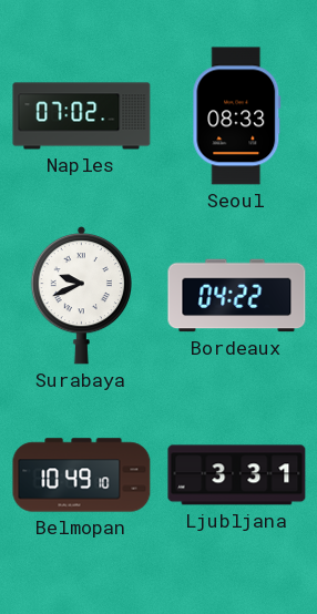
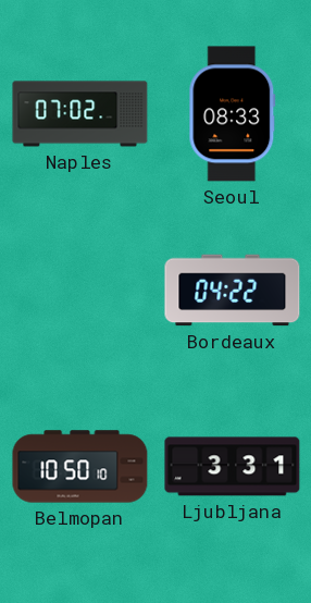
Surabaya: 9:41 -> none
Belmopan: 10:49 -> 10:50
